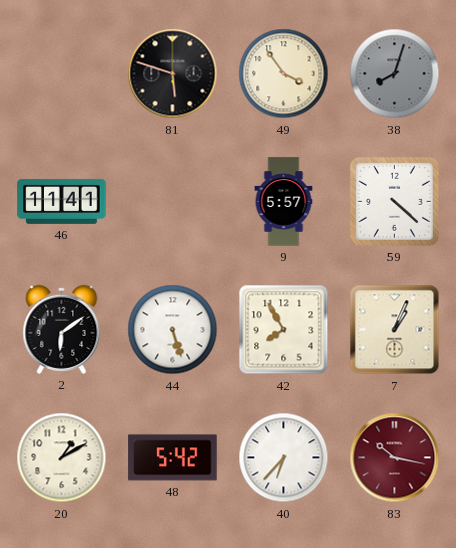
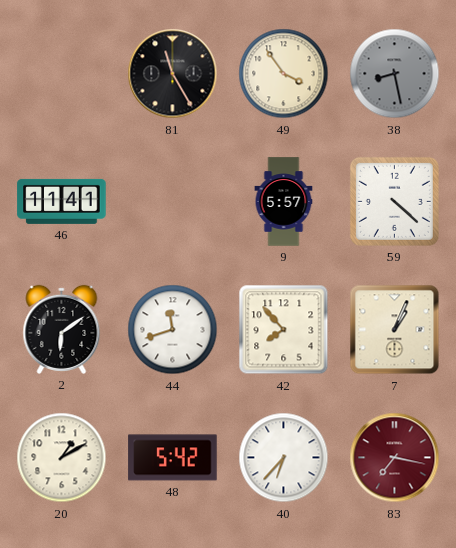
81: 5:48 -> 11:25
38: 8:03 -> 8:28
44: 5:27 -> 11:42
42: 7:55 -> 7:53
83: 10:17 -> 7:17
